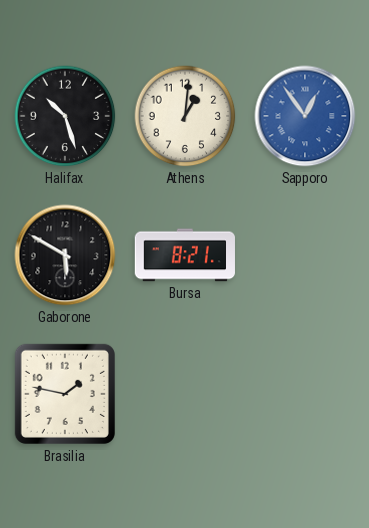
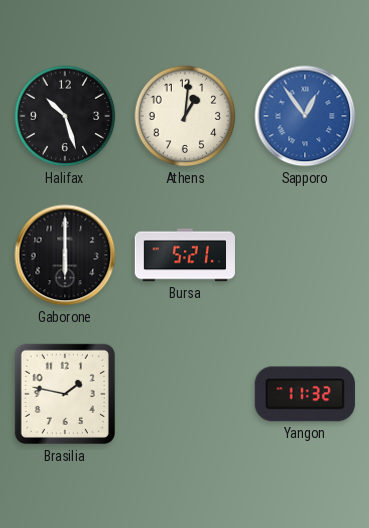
Gaborone: 5:50 -> 6:00
Bursa: 8:21 -> 5:21
Yangon: none -> 11:32
